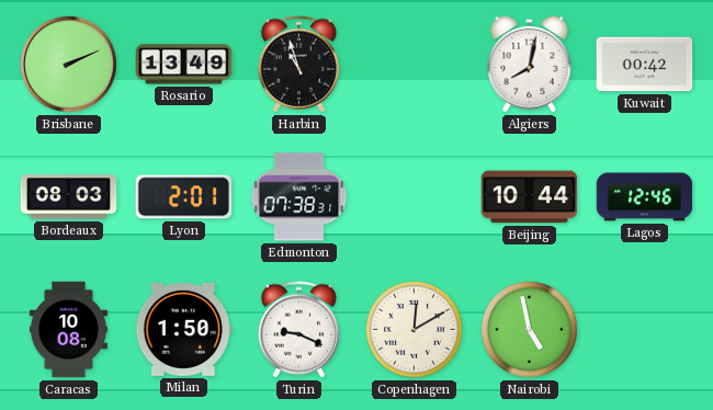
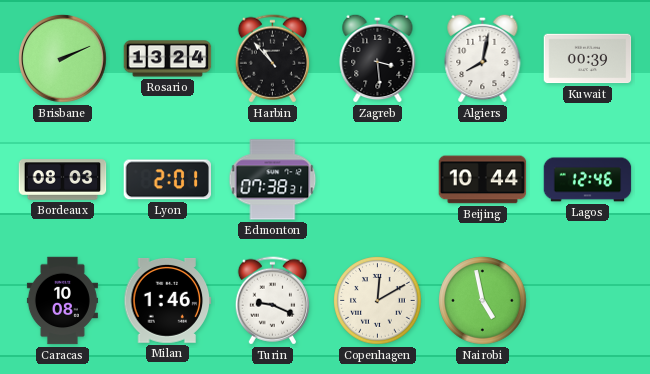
Rosario: 13:49 -> 13:24
Harbin: 10:57 -> 10:53
Zagreb: none -> 3:29
Kuwait: 00:42 -> 00:39
Milan: 1:50 -> 1:46
